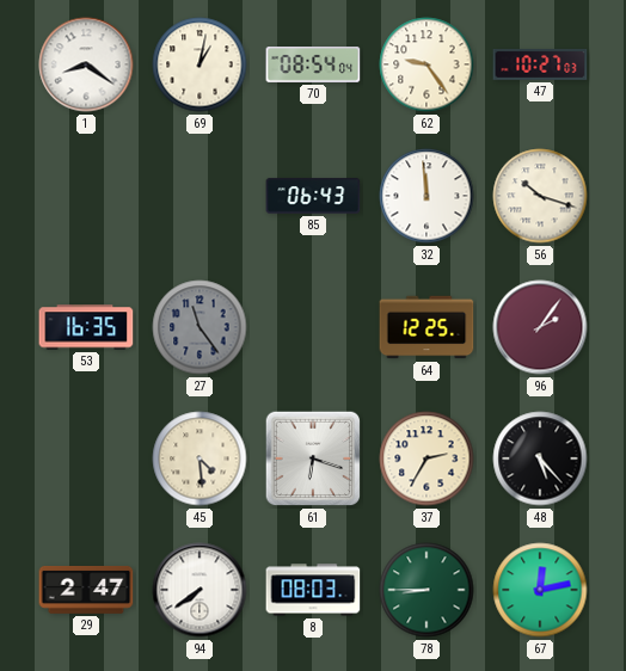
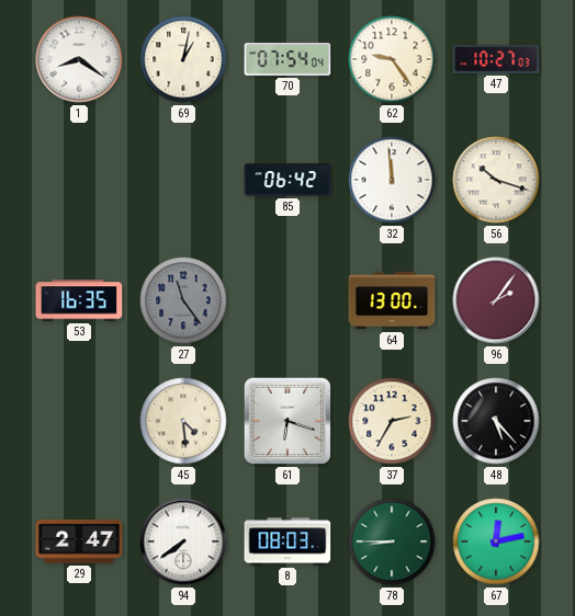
70: 08:54 -> 07:54
85: 06:43 -> 06:42
64: 12:25 -> 13:00
